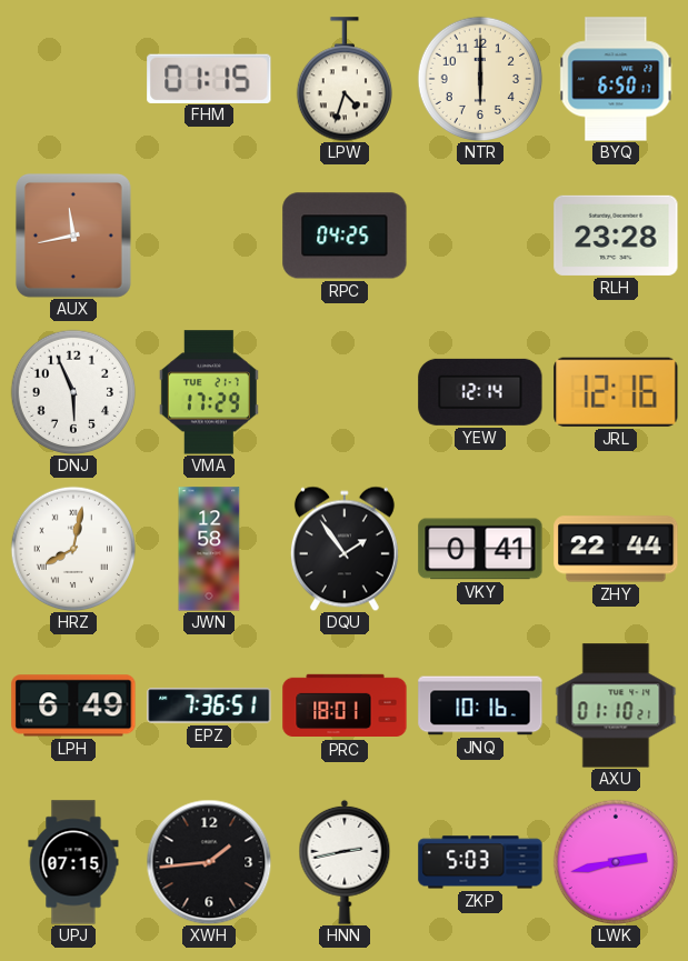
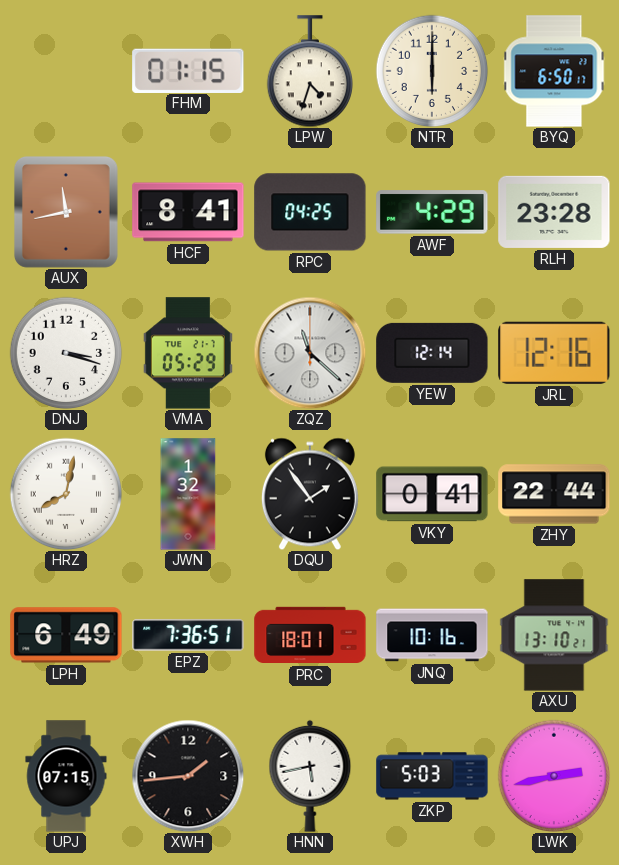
HCF: none -> 8:41
AWF: none -> 4:29
DNJ: 5:56 -> 3:18
VMA: 17:29 -> 05:29
ZQZ: none -> 11:22
JWN: 12:58 -> 1:32
AXU: 01:10 -> 13:10
HNN: 2:43 -> 5:43
